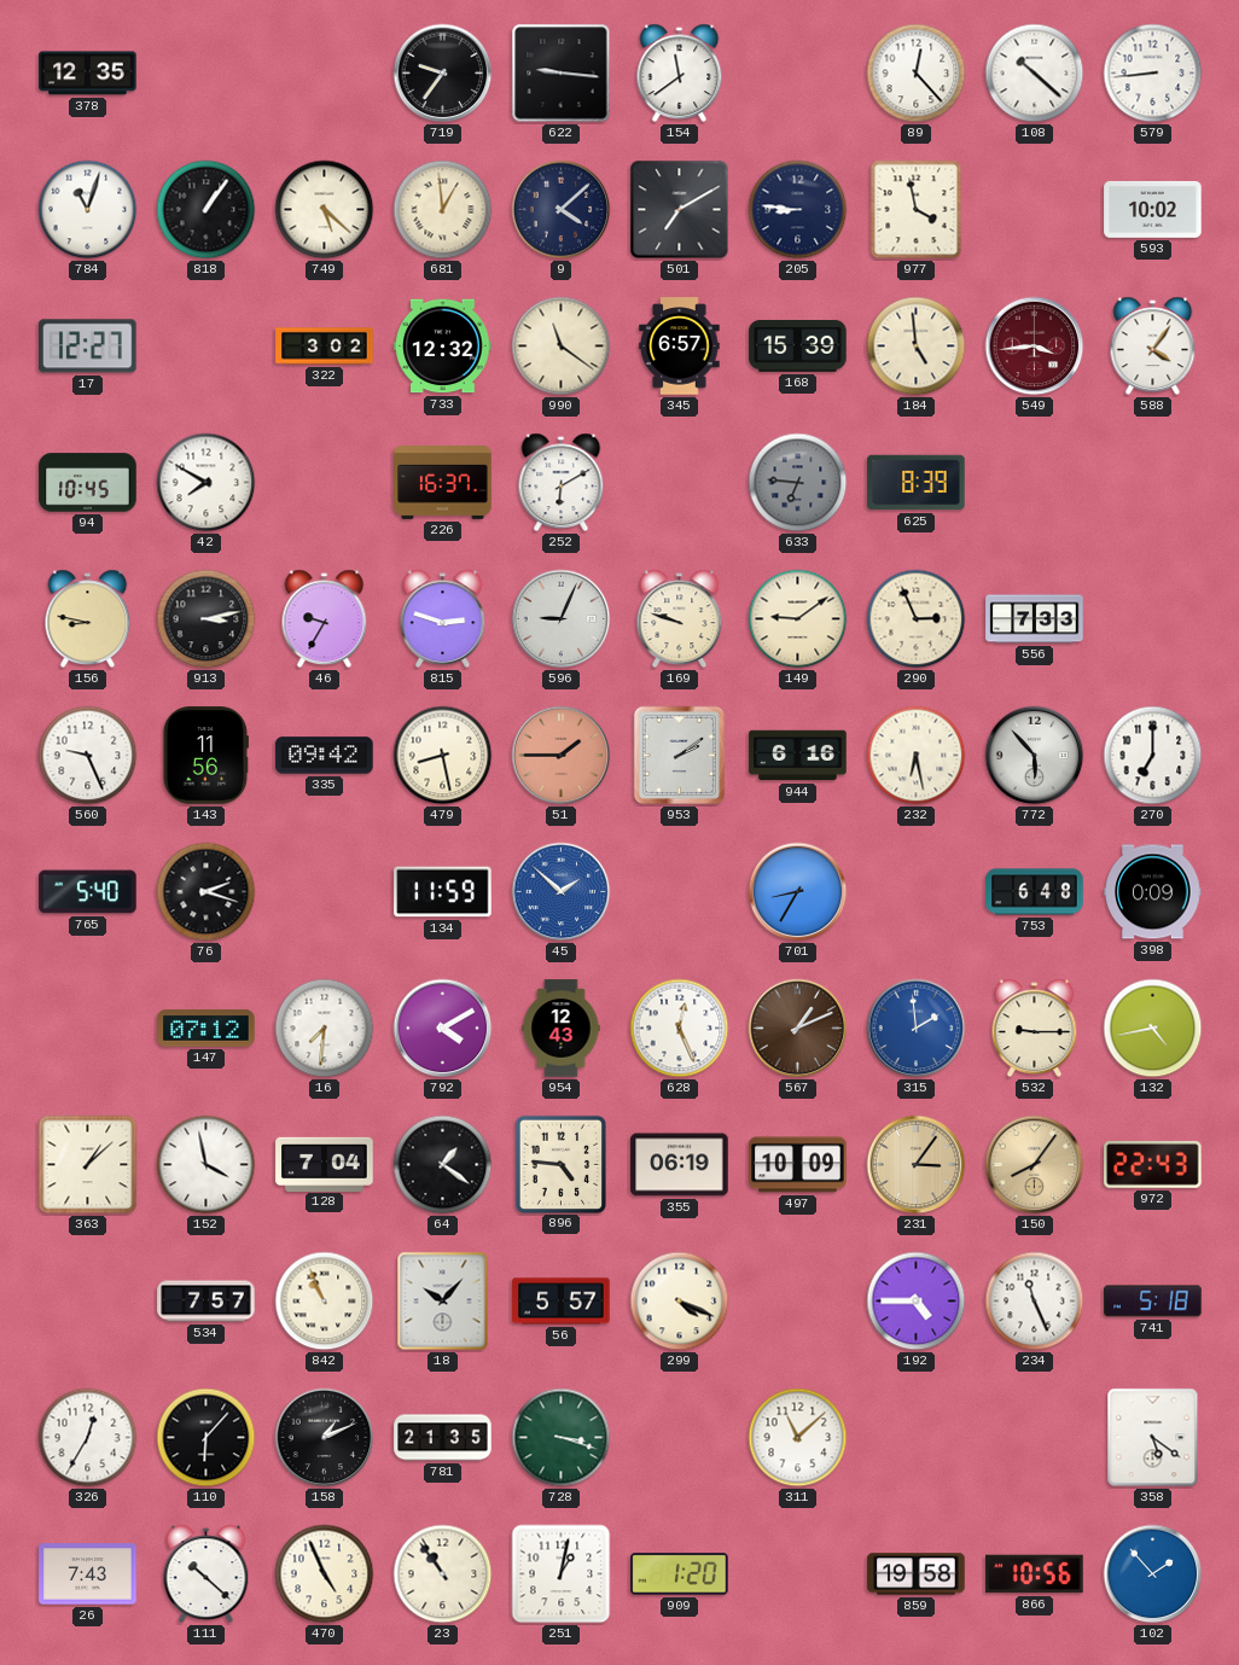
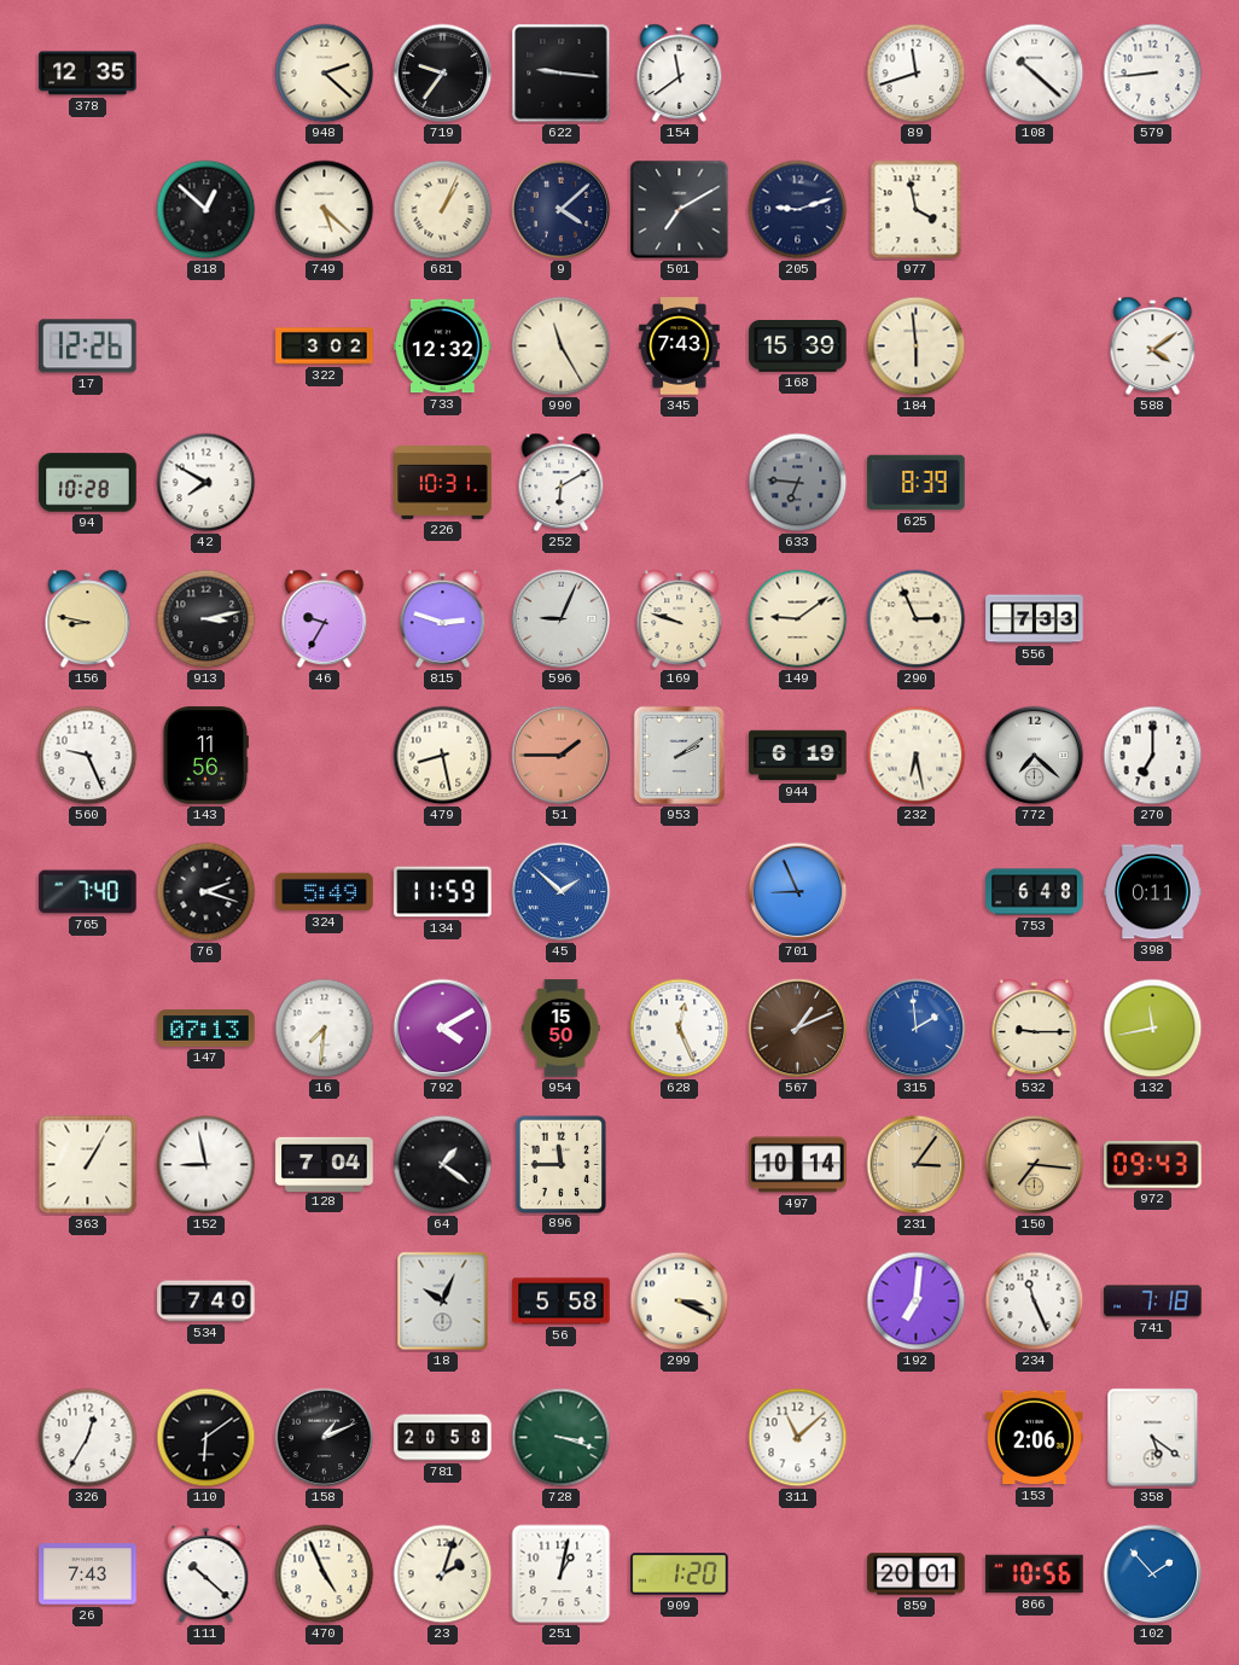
948: none -> 2:22
89: 12:23 -> 11:42
784: 11:03 -> none
818: 1:06 -> 12:52
681: 12:59 -> 1:04
205: 8:46 -> 9:12
593: 10:02 -> none
17: 12:27 -> 12:26
990: 11:21 -> 11:25
345: 6:57 -> 7:43
184: 4:59 -> 5:59
549: 3:44 -> none
588: 4:06 -> 4:09
94: 10:45 -> 10:28
226: 16:37 -> 10:31
335: 09:42 -> none
944: 6:16 -> 6:19
772: 5:53 -> 7:22
765: 5:40 -> 7:40
324: none -> 5:49
701: 8:35 -> 8:56
398: 0:09 -> 0:11
147: 07:12 -> 07:13
954: 12:43 -> 15:50
132: 4:43 -> 11:43
363: 1:08 -> 1:05
152: 3:58 -> 8:58
896: 4:46 -> 11:45
355: 06:19 -> none
497: 10:09 -> 10:14
150: 8:06 -> 7:16
972: 22:43 -> 09:43
534: 7:57 -> 7:40
842: 10:56 -> none
18: 10:07 -> 10:04
56: 5:57 -> 5:58
299: 4:19 -> 3:19
192: 4:45 -> 7:01
741: 5:18 -> 7:18
110: 6:07 -> 6:09
781: 21:35 -> 20:58
153: none -> 2:06
23: 10:54 -> 2:03
859: 19:58 -> 20:01
